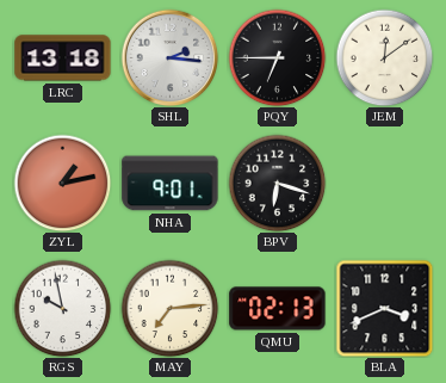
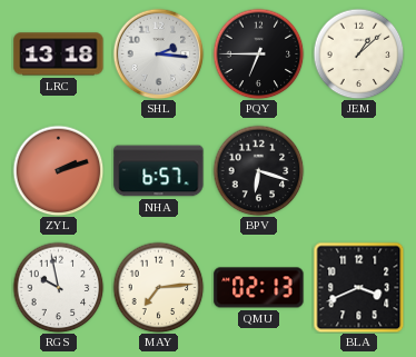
JEM: 12:09 -> 1:08
ZYL: 1:13 -> 2:12
NHA: 9:01 -> 6:57
